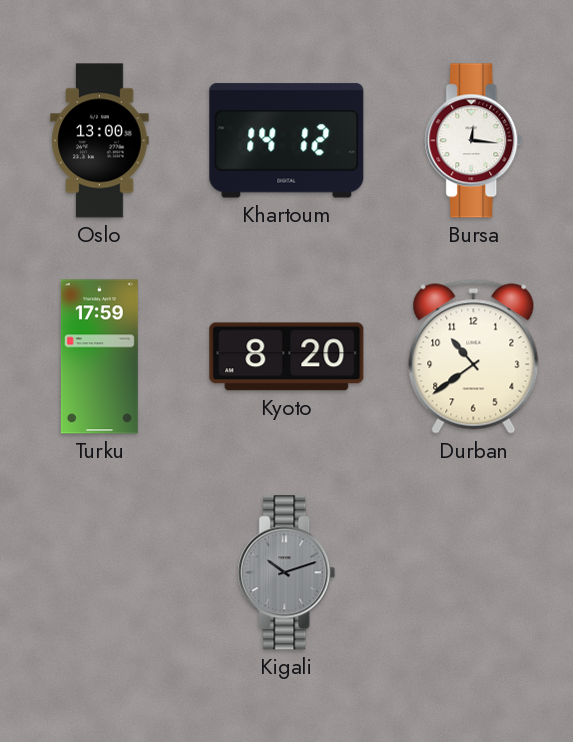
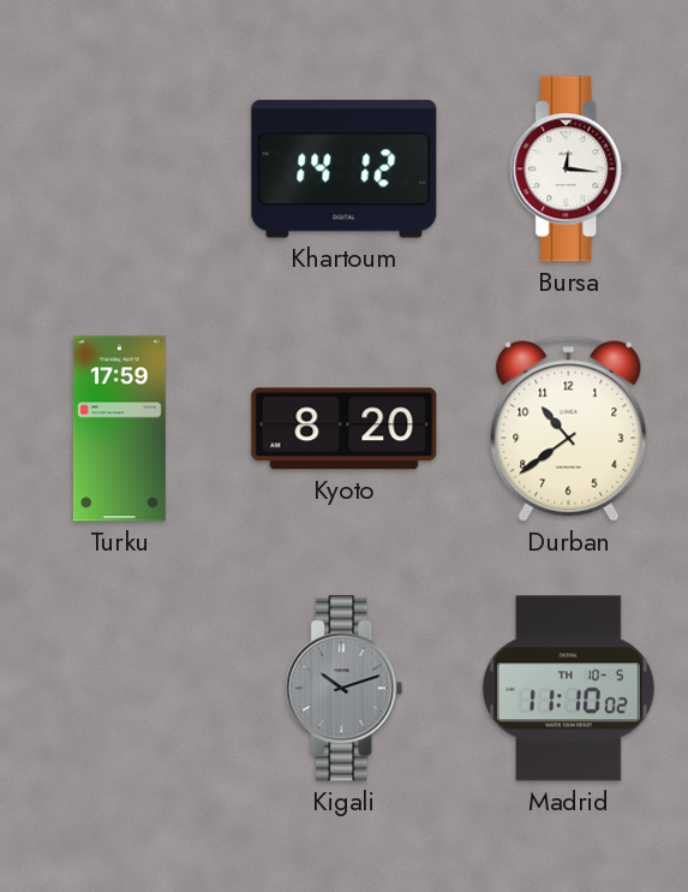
Oslo: 13:00 -> none
Madrid: none -> 11:10
